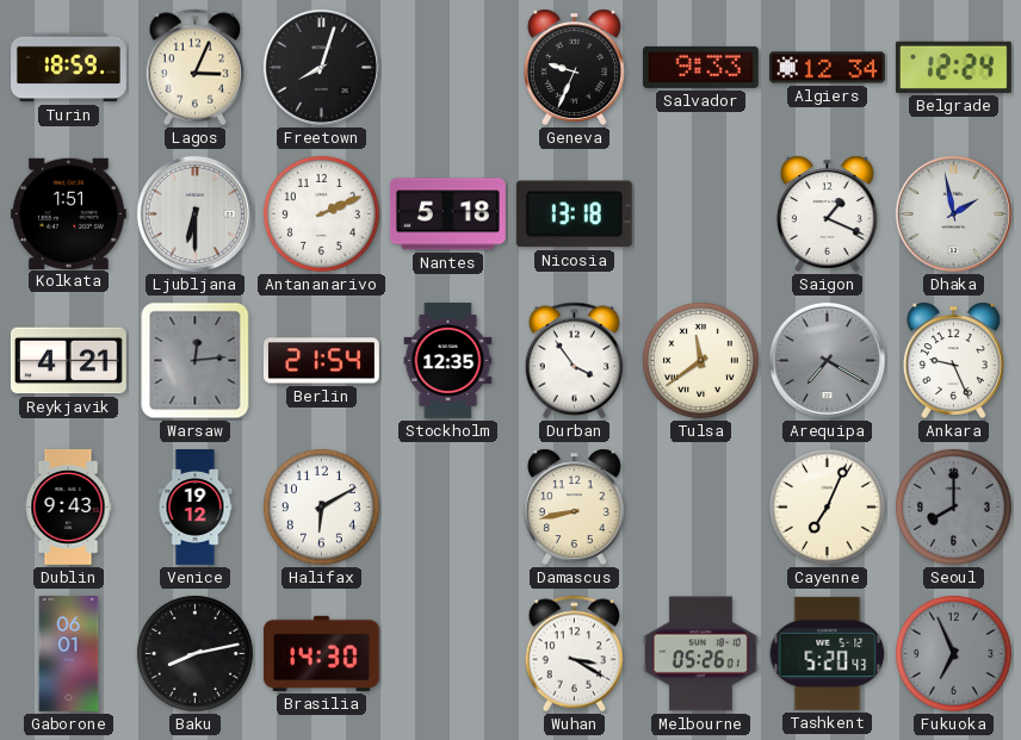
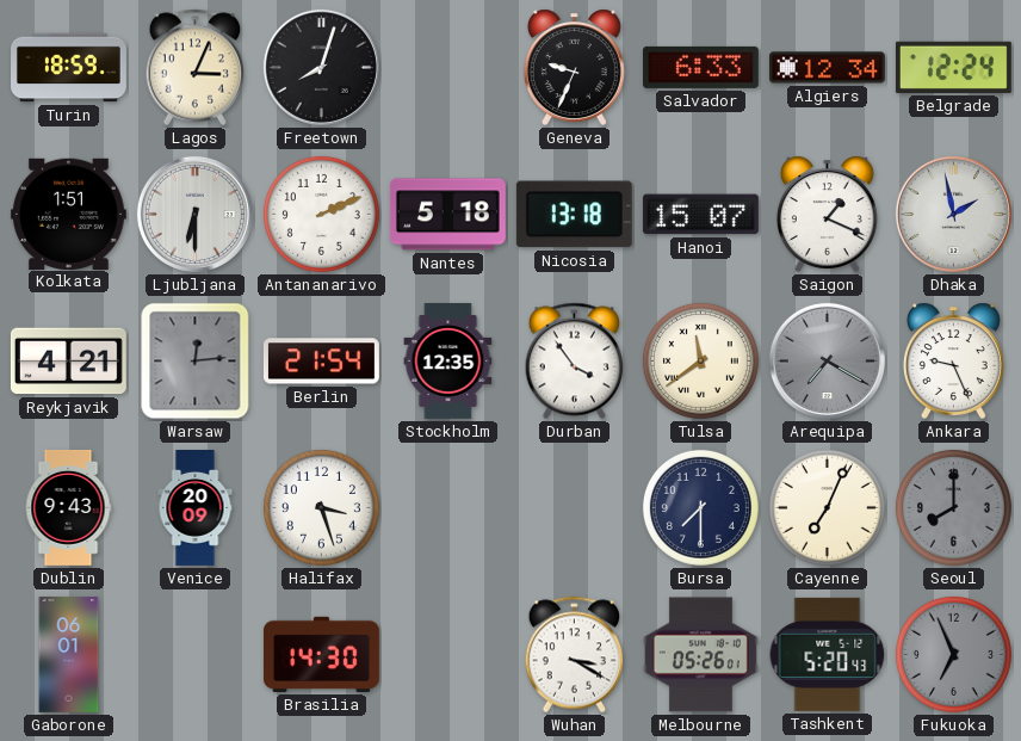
Salvador: 9:33 -> 6:33
Hanoi: none -> 15:07
Venice: 19:12 -> 20:09
Halifax: 6:10 -> 3:27
Damascus: 8:43 -> none
Bursa: none -> 7:30
Baku: 8:13 -> none
